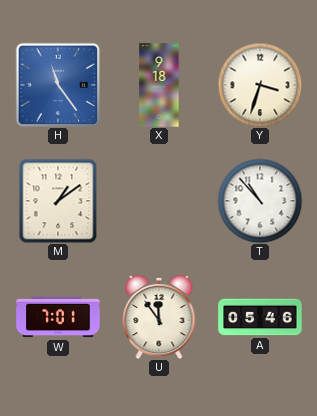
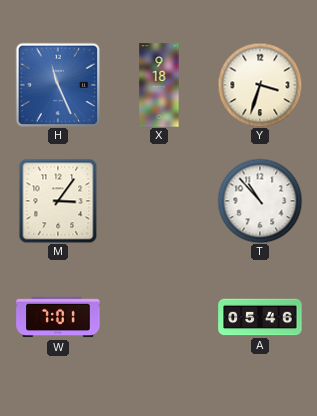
H: 11:24 -> 11:26
M: 1:09 -> 3:06
U: 11:54 -> none
